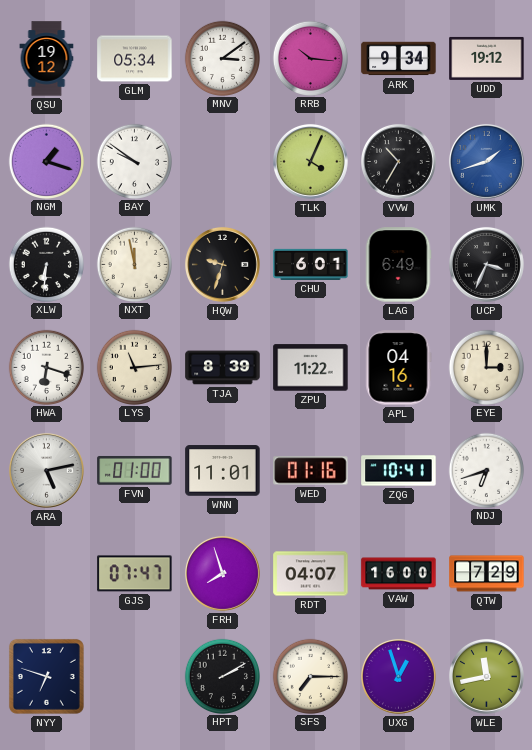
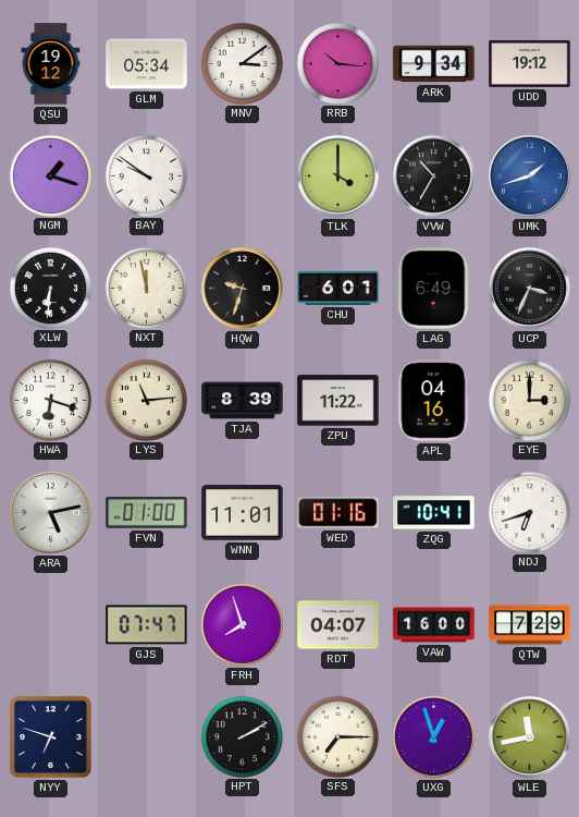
TLK: 4:04 -> 4:00
